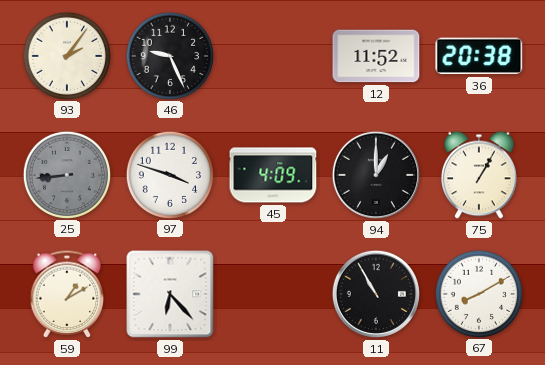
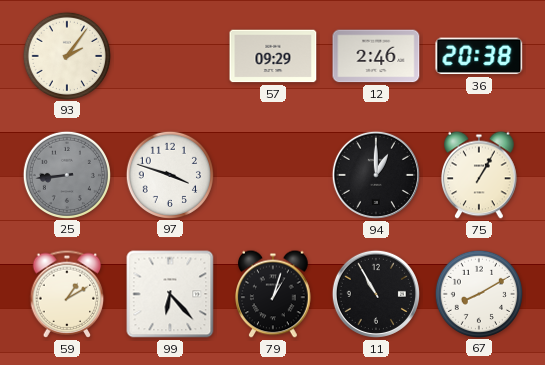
46: 9:26 -> none
57: none -> 09:29
12: 11:52 -> 2:46
45: 4:09 -> none
79: none -> 1:03
